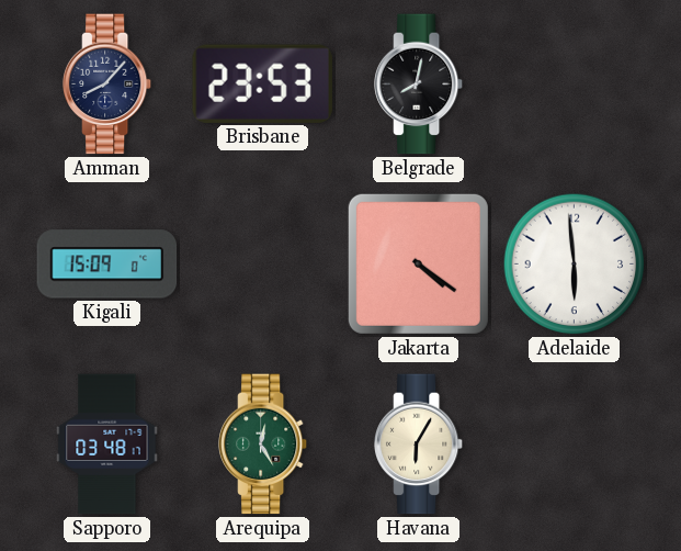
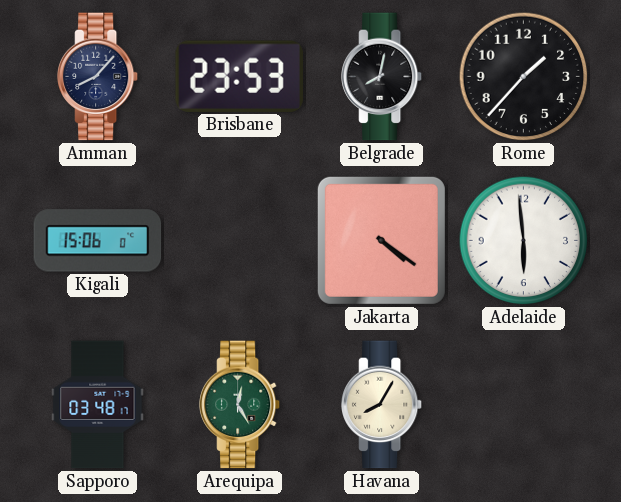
Rome: none -> 1:37
Kigali: 15:09 -> 15:06
Havana: 6:05 -> 8:05
